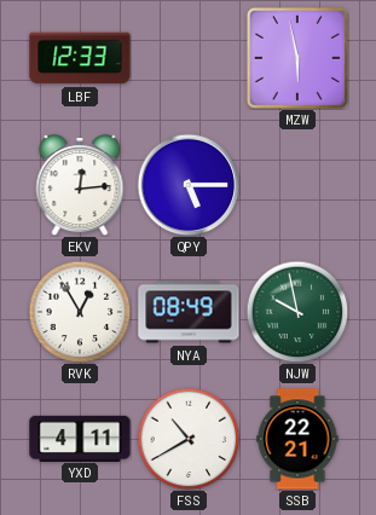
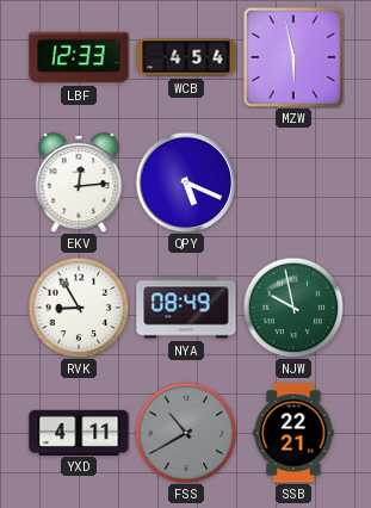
WCB: none -> 4:54
QPY: 5:15 -> 5:19
RVK: 12:55 -> 8:55
FSS dial: white -> grey
